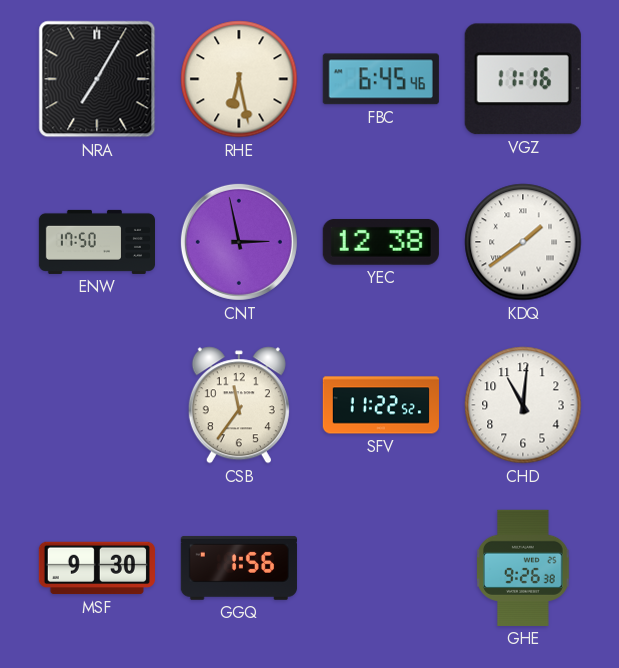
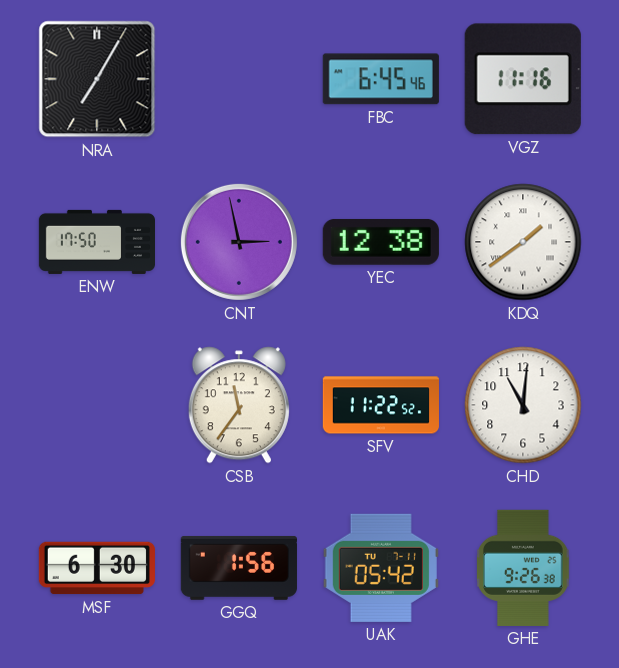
RHE: 6:28 -> none
MSF: 9:30 -> 6:30
UAK: none -> 05:42
